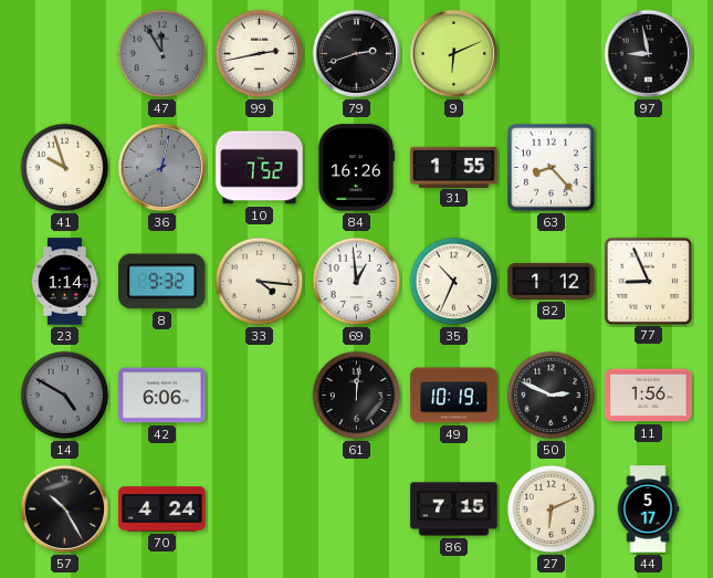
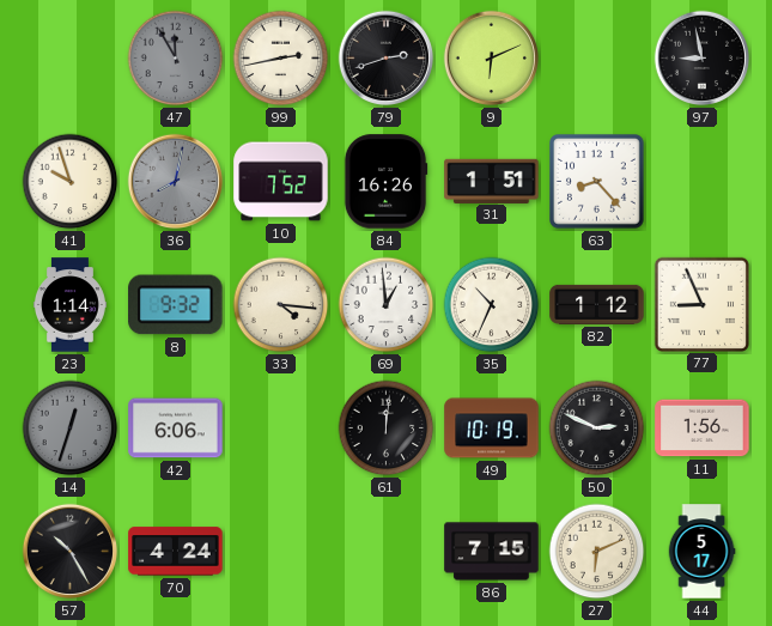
31: 1:55 -> 1:51
14: 4:50 -> 12:33
